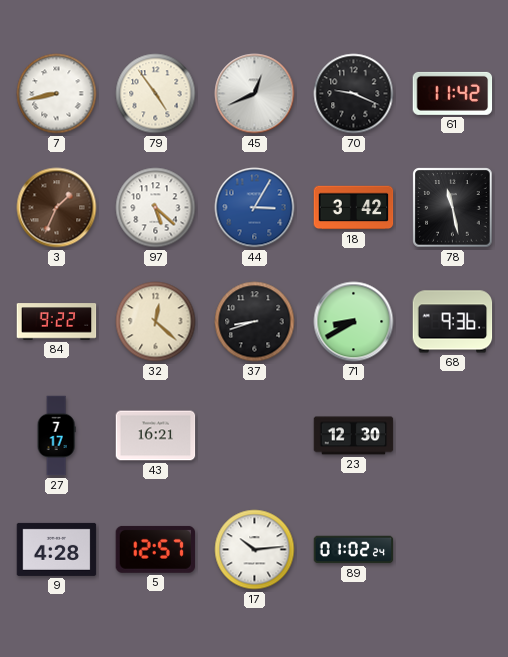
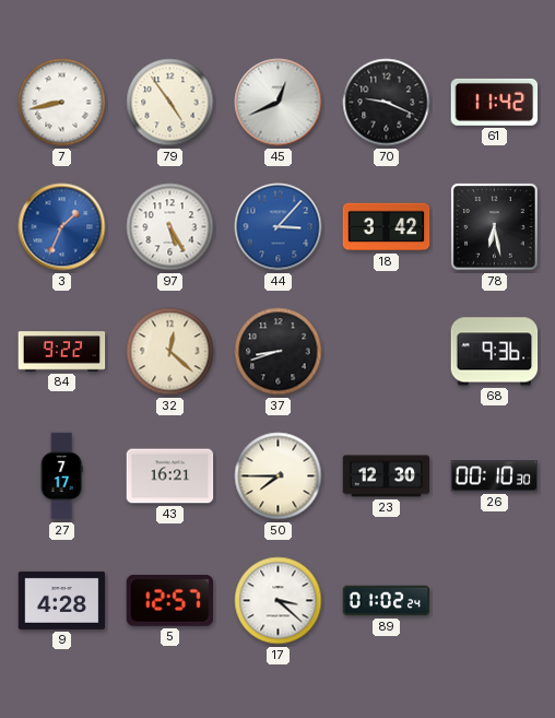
3 dial: brown -> blue
97: 5:22 -> 5:25
44: 3:05 -> 3:07
78: 11:28 -> 6:28
71: 8:40 -> none
50: none -> 7:45
26: none -> 00:10
17: 10:14 -> 3:22
